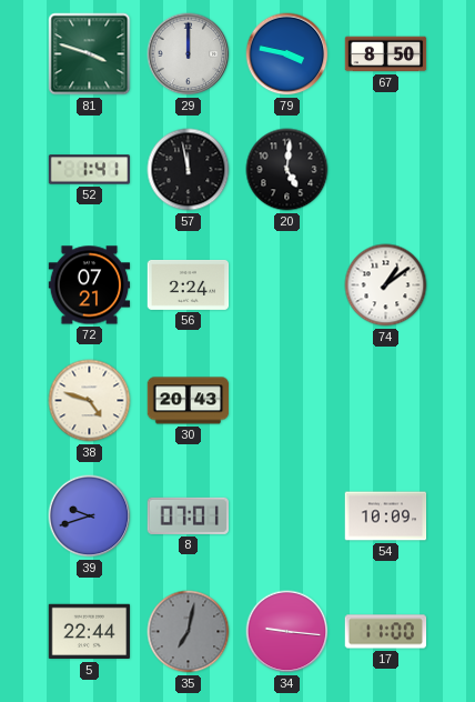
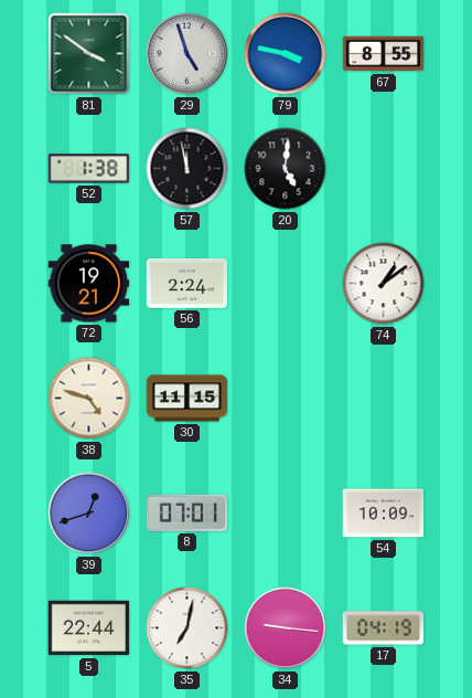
81: 3:48 -> 3:51
29: 12:00 -> 4:57
67: 8:50 -> 8:55
52: 1:41 -> 1:38
72: 07:21 -> 19:21
30: 20:43 -> 11:15
39: 9:42 -> 12:42
35 dial: grey -> white
17: 11:00 -> 04:19
